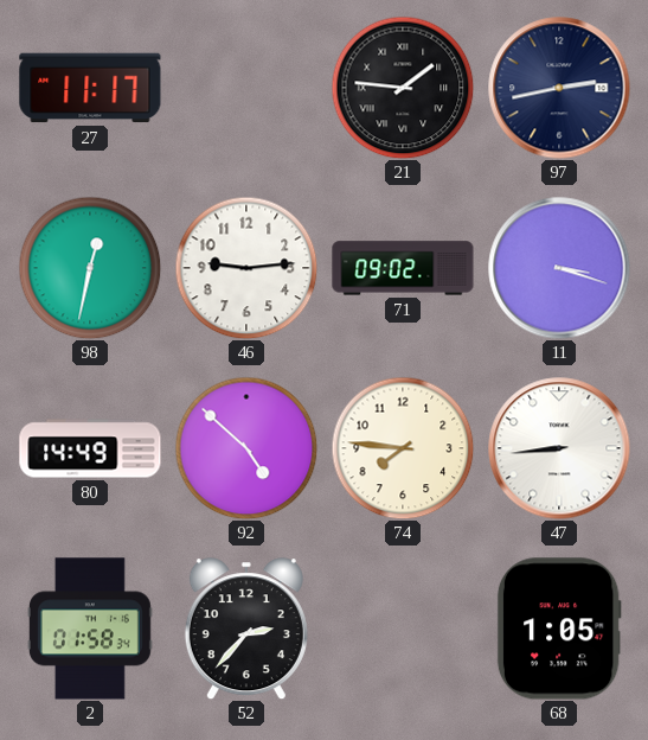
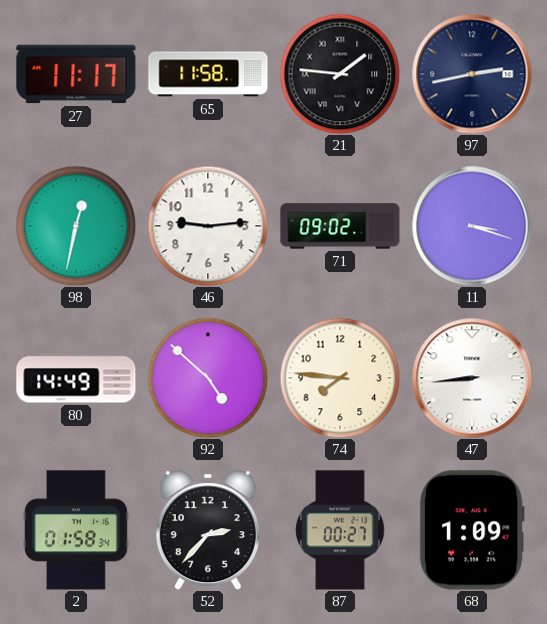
65: none -> 11:58
87: none -> 00:27
68: 1:05 -> 1:09
